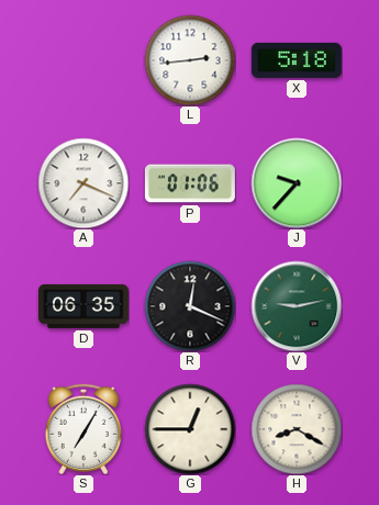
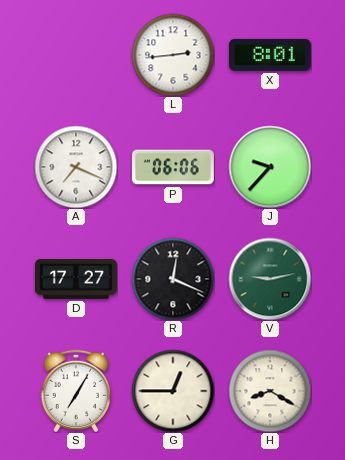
X: 5:18 -> 8:01
P: 01:06 -> 06:06
D: 06:35 -> 17:27
